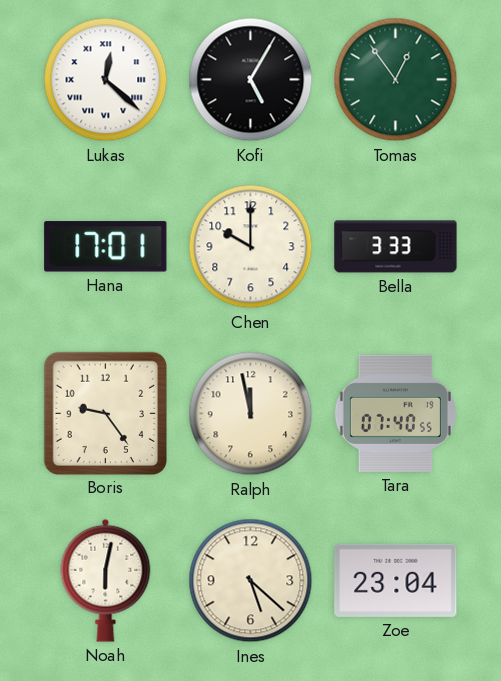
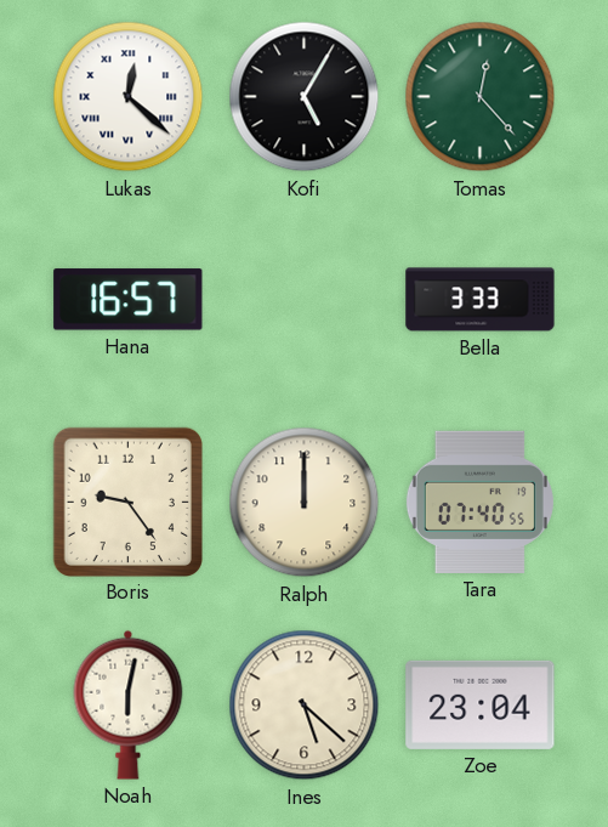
Tomas: 12:54 -> 12:23
Hana: 17:01 -> 16:57
Chen: 10:00 -> none
Ralph: 11:58 -> 12:00
